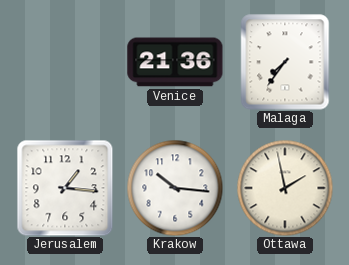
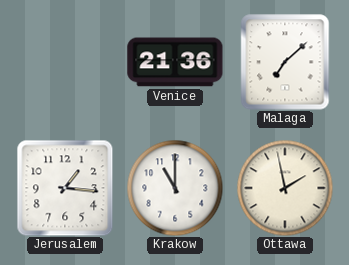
Malaga: 7:36 -> 7:08
Krakow: 10:16 -> 11:00
